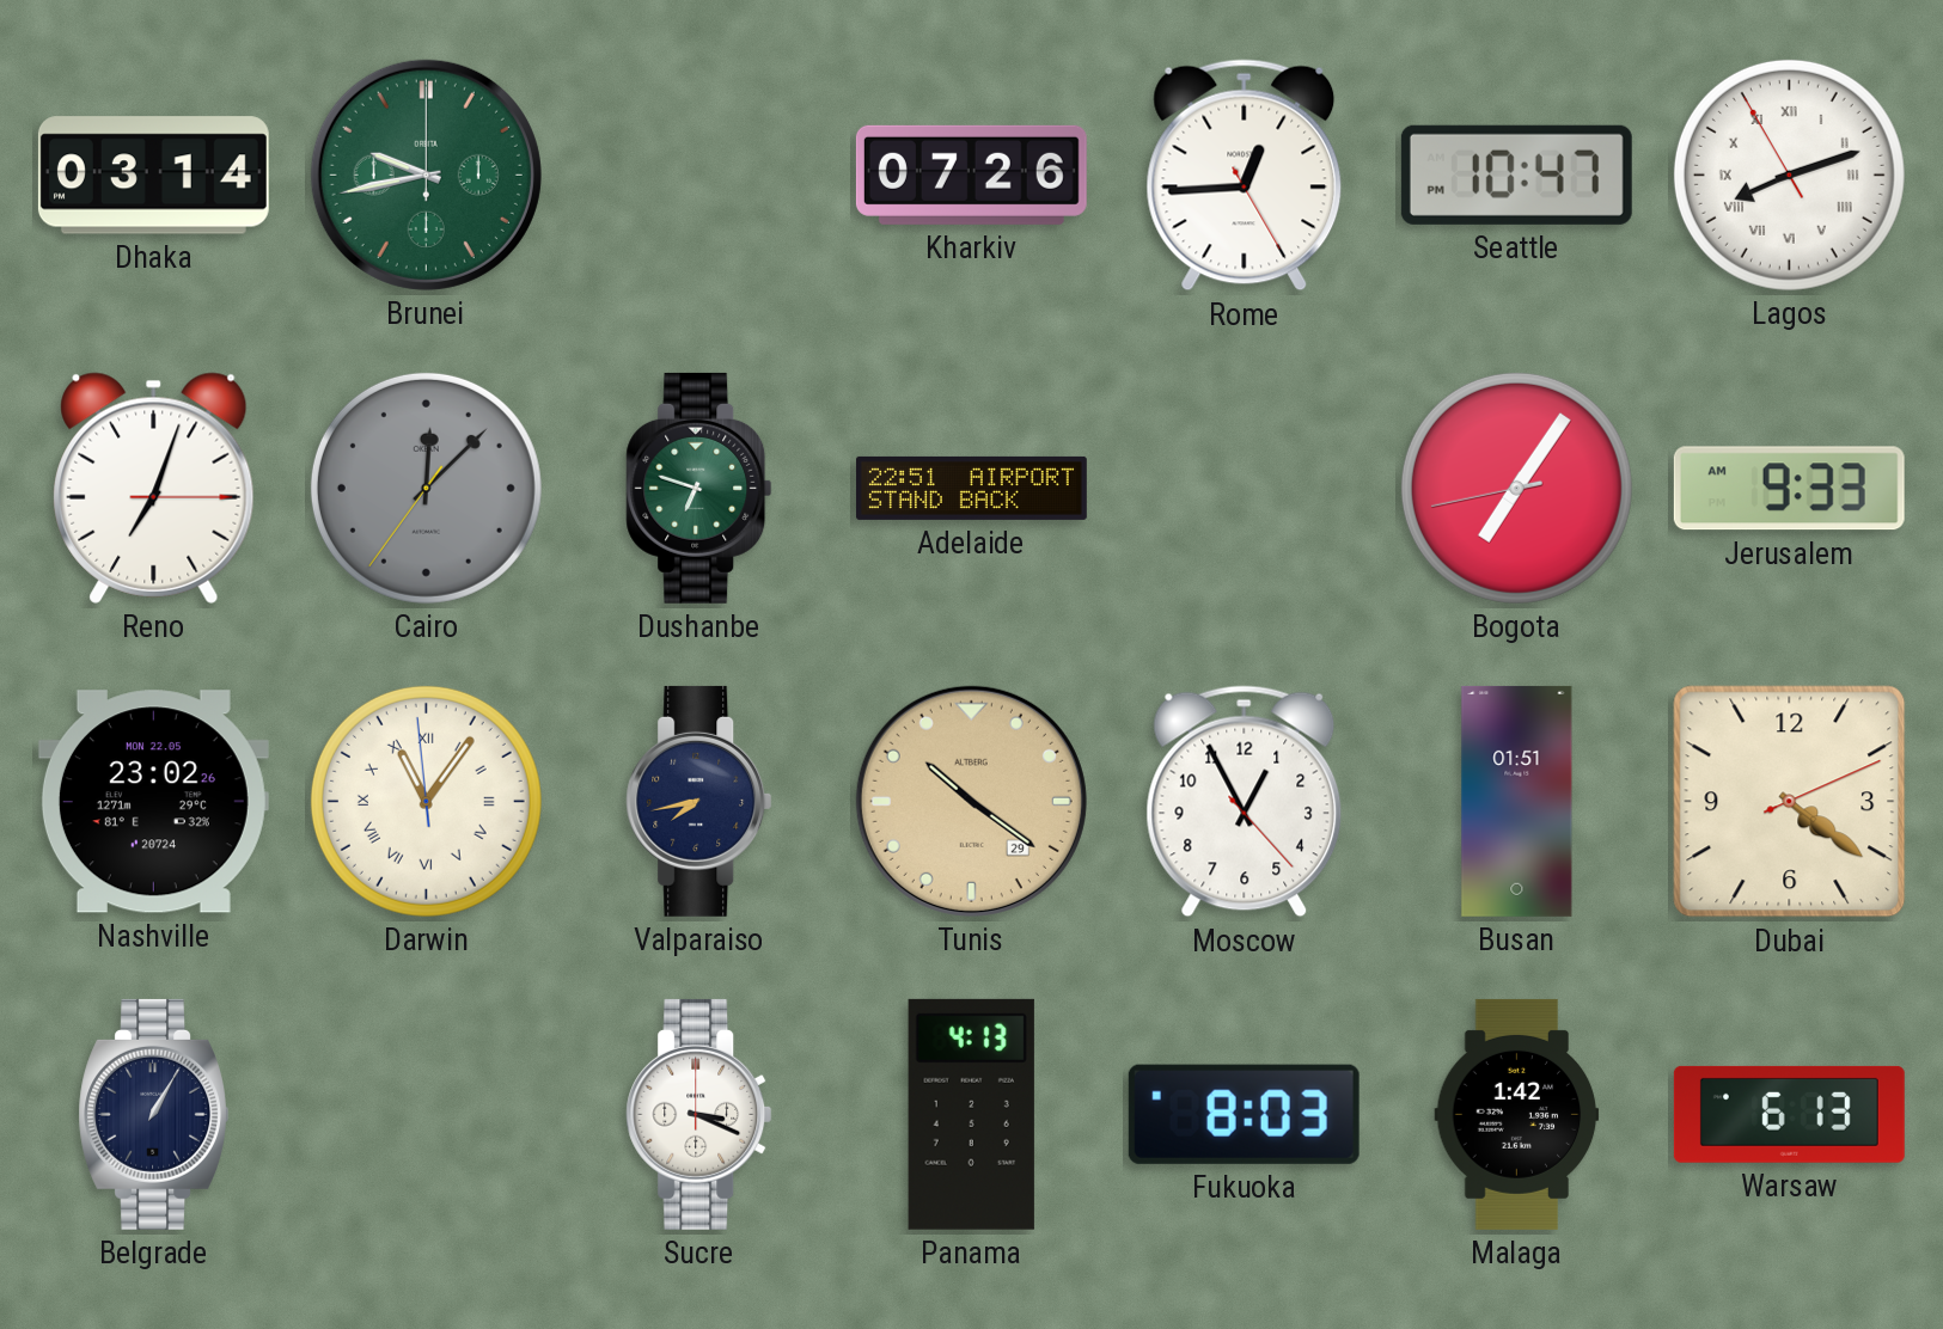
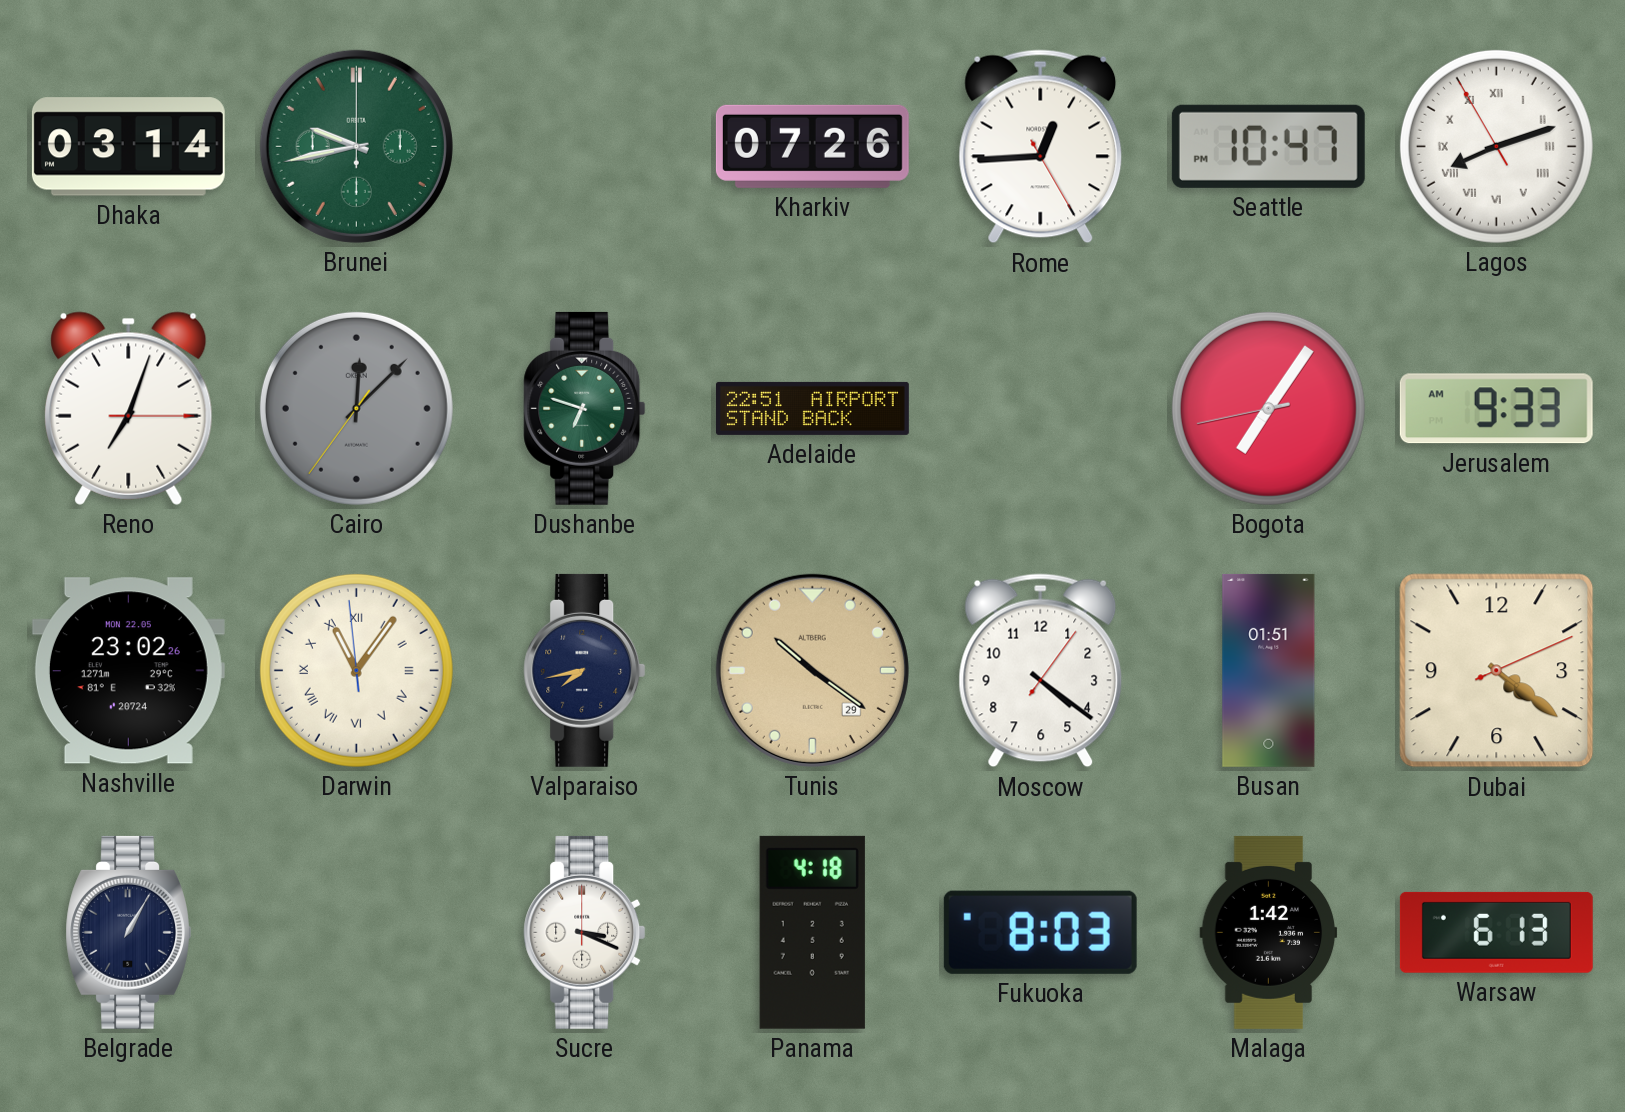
Moscow: 12:55 -> 4:21
Panama: 4:13 -> 4:18
